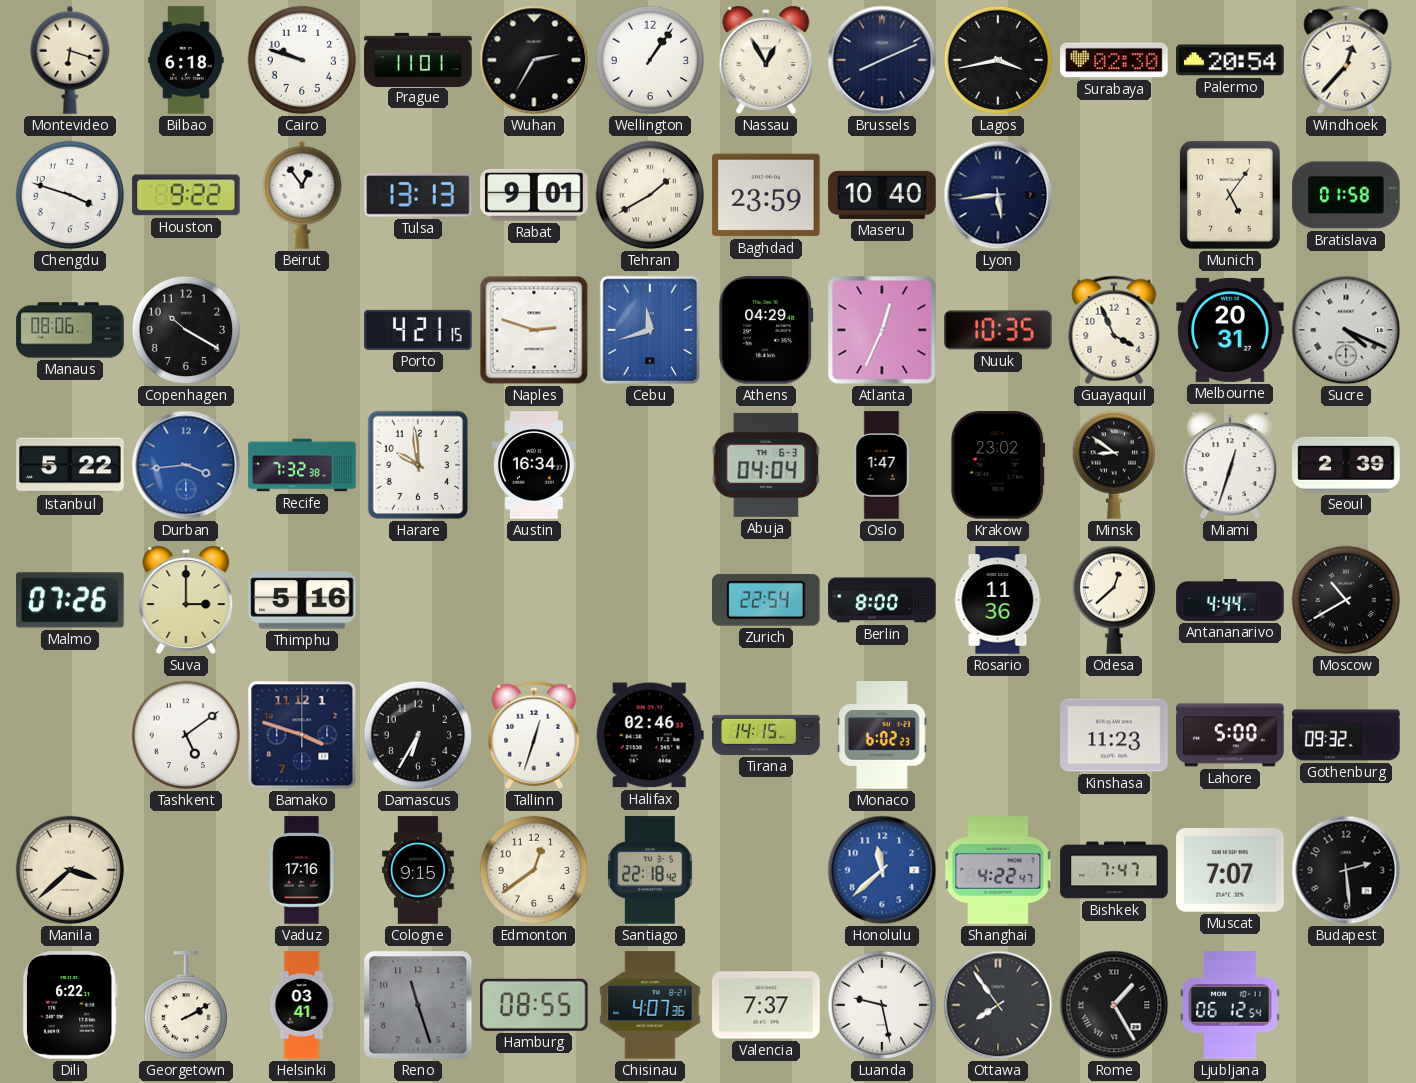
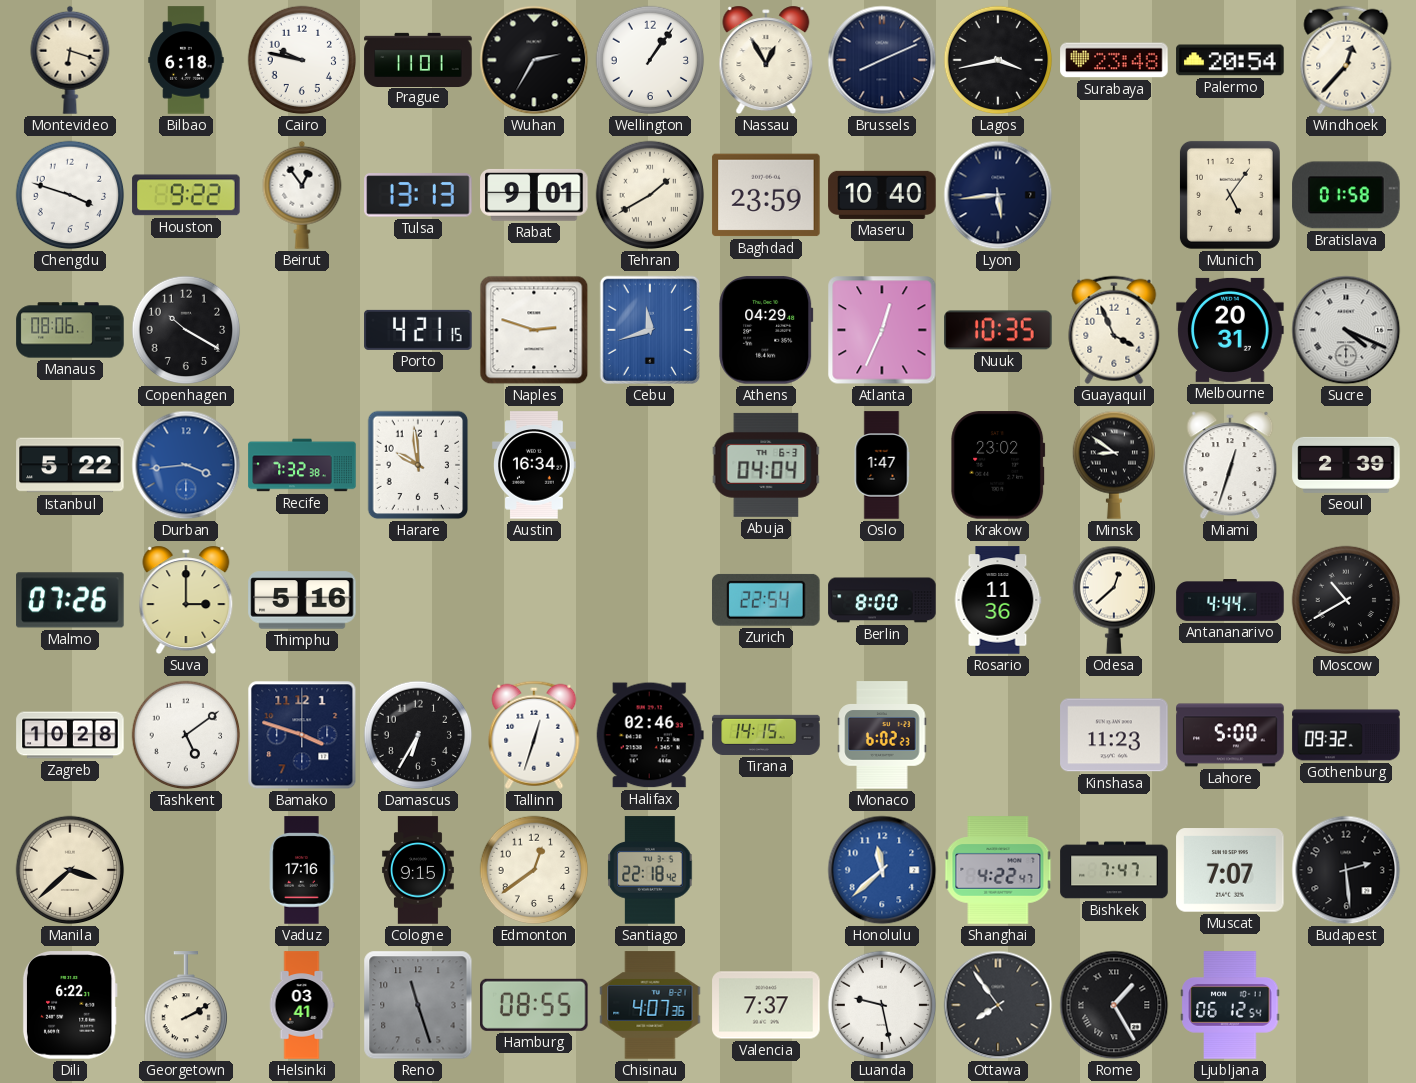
Cairo: 9:48 -> 9:47
Surabaya: 02:30 -> 23:48
Zagreb: none -> 10:28
